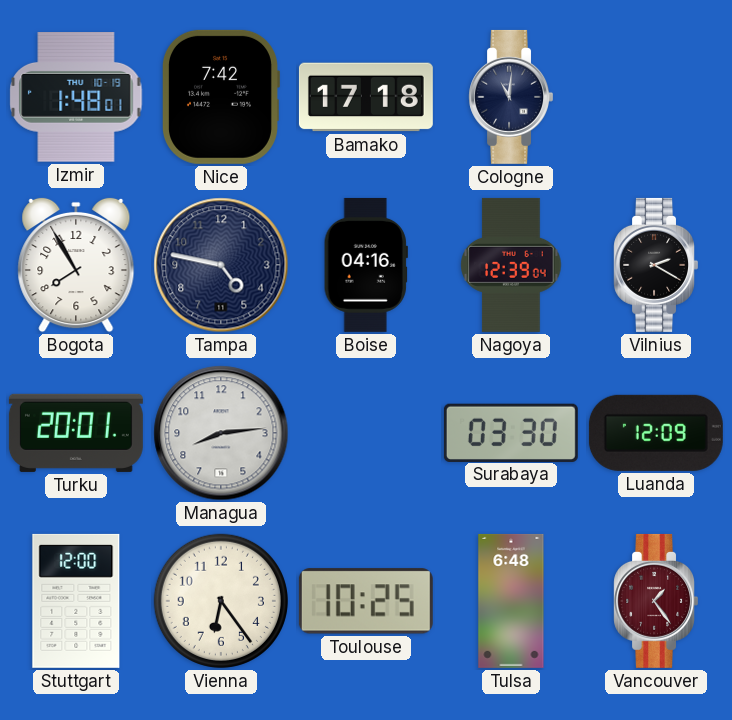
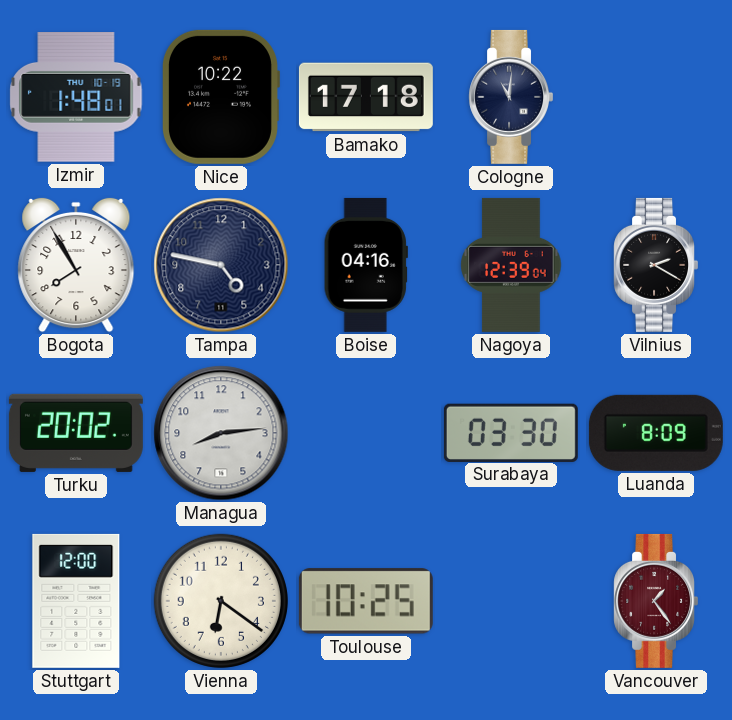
Nice: 7:42 -> 10:22
Turku: 20:01 -> 20:02
Luanda: 12:09 -> 8:09
Vienna: 6:24 -> 6:21
Tulsa: 6:48 -> none
